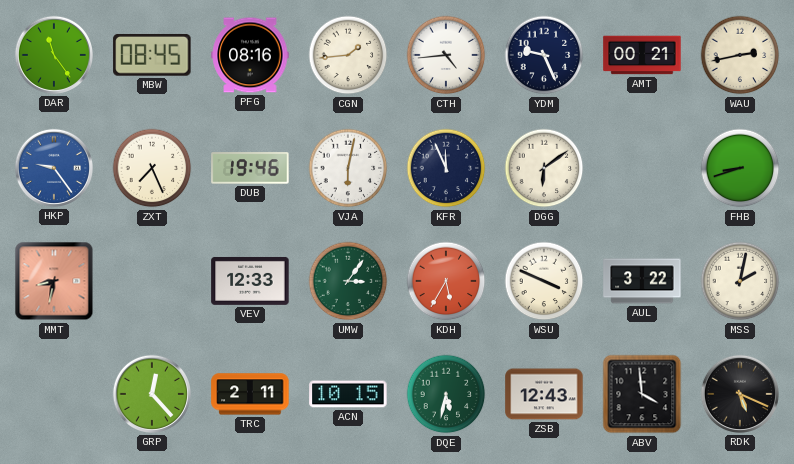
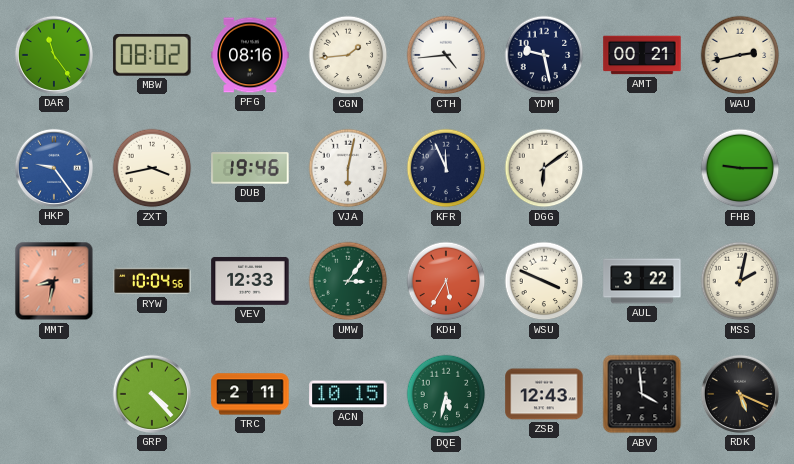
MBW: 08:45 -> 08:02
YDM: 9:26 -> 9:28
ZXT: 7:26 -> 3:43
FHB: 8:42 -> 9:15
RYW: none -> 10:04
GRP: 12:23 -> 4:23
